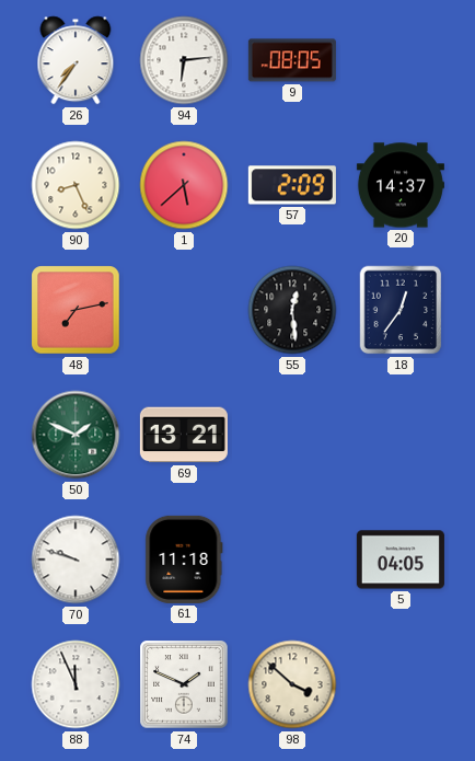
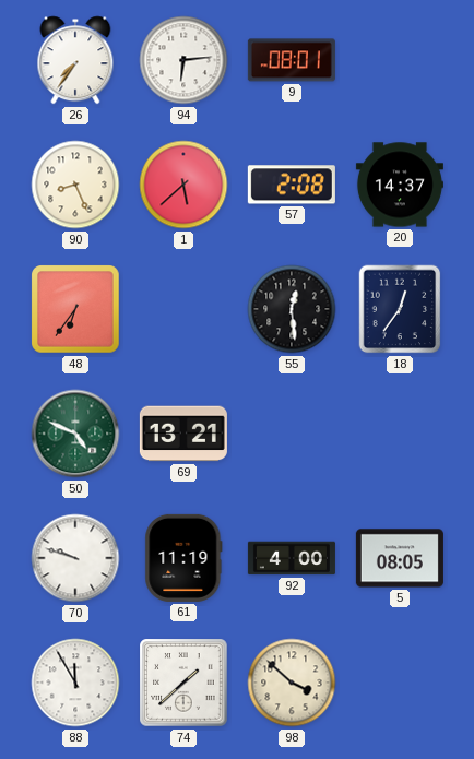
9: 08:05 -> 08:01
57: 2:09 -> 2:08
48: 7:13 -> 6:36
50: 1:49 -> 4:49
61: 11:18 -> 11:19
92: none -> 4:00
5: 04:05 -> 08:05
88: 11:56 -> 11:55
74: 1:49 -> 1:38
